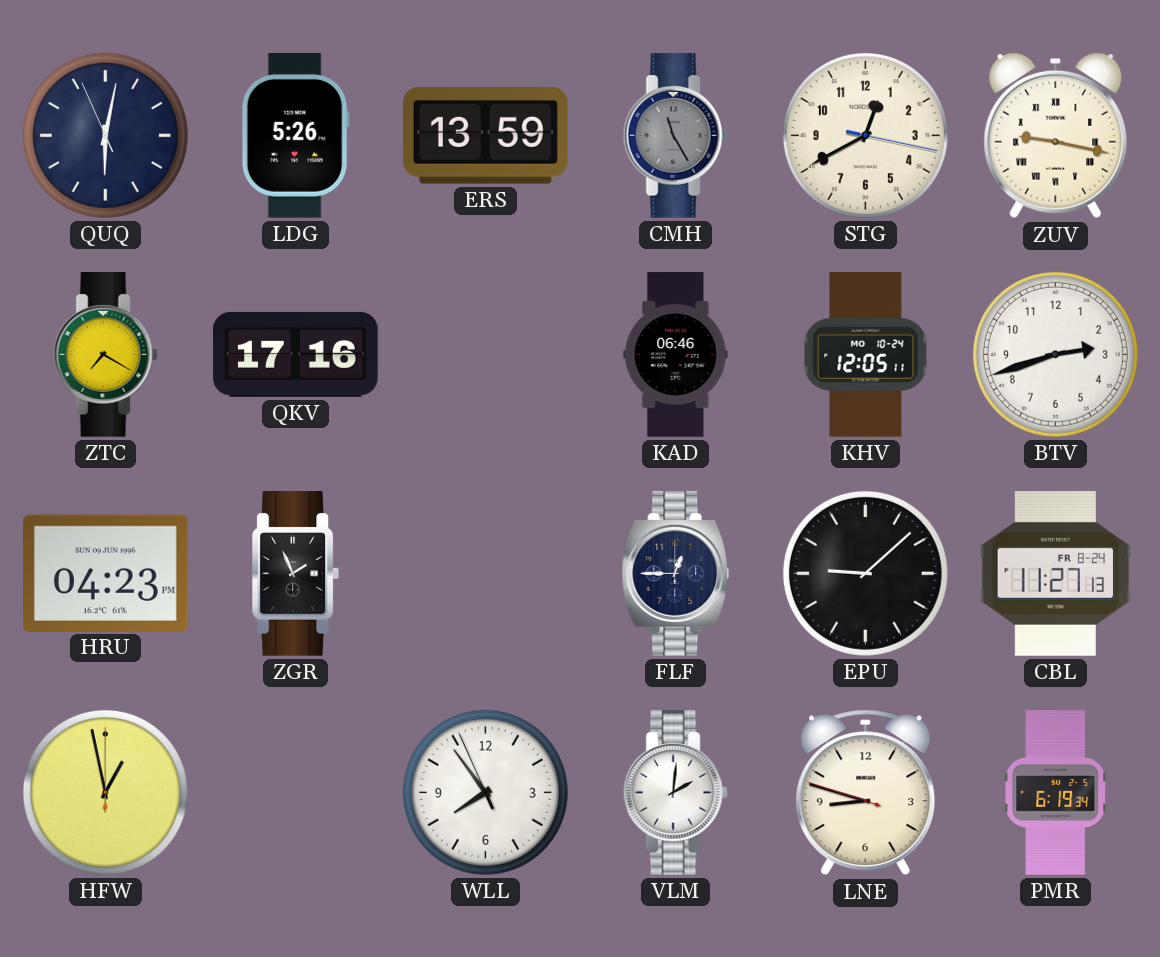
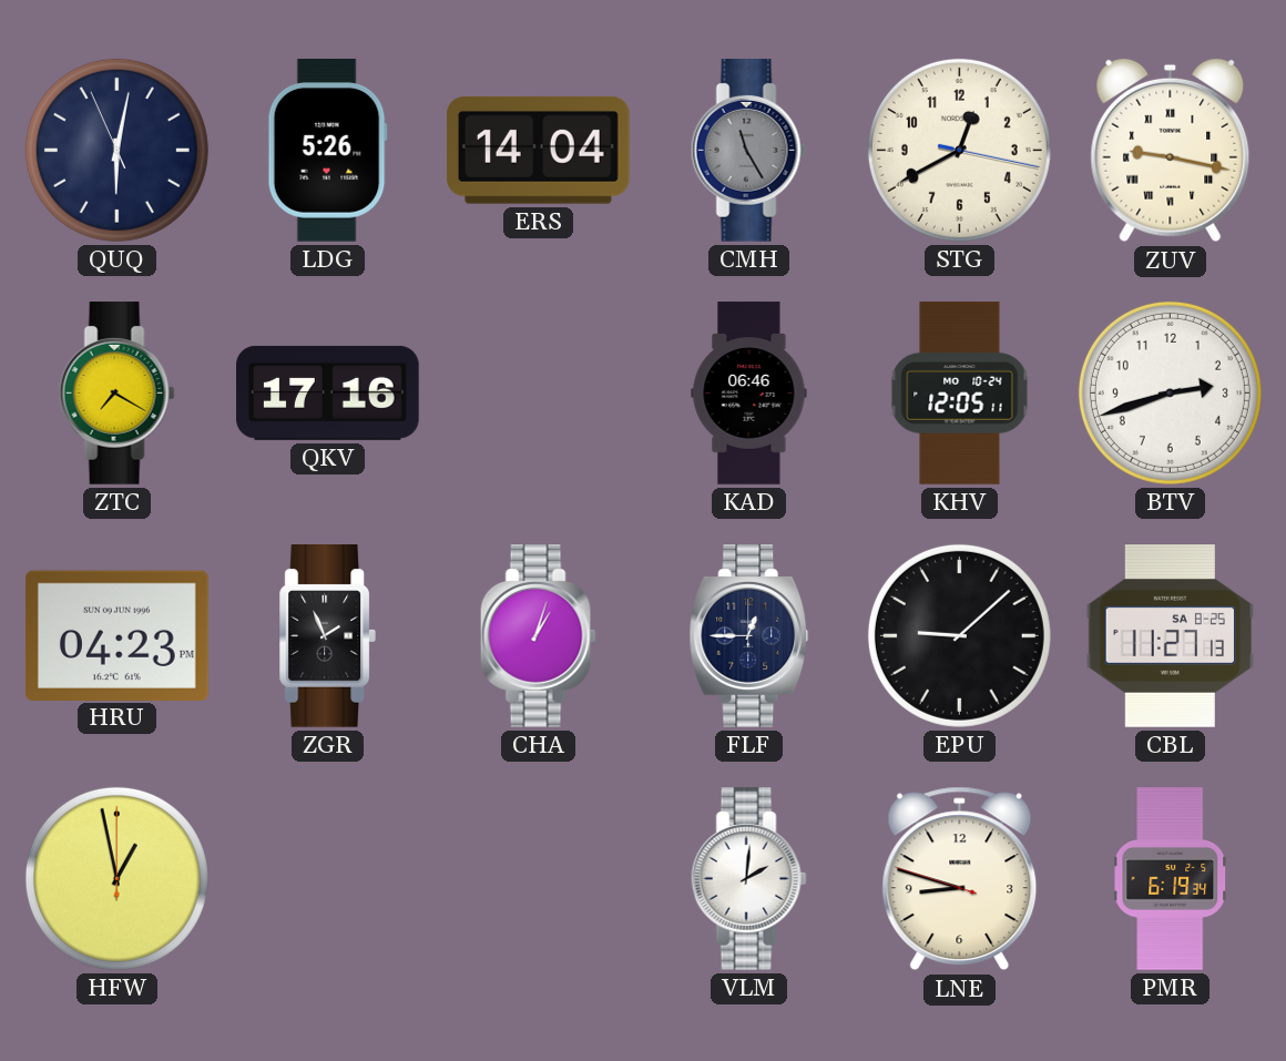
ERS: 13:59 -> 14:04
CHA: none -> 1:03
CBL date: FR 8-24 -> SA 8-25
WLL: 7:53 -> none
